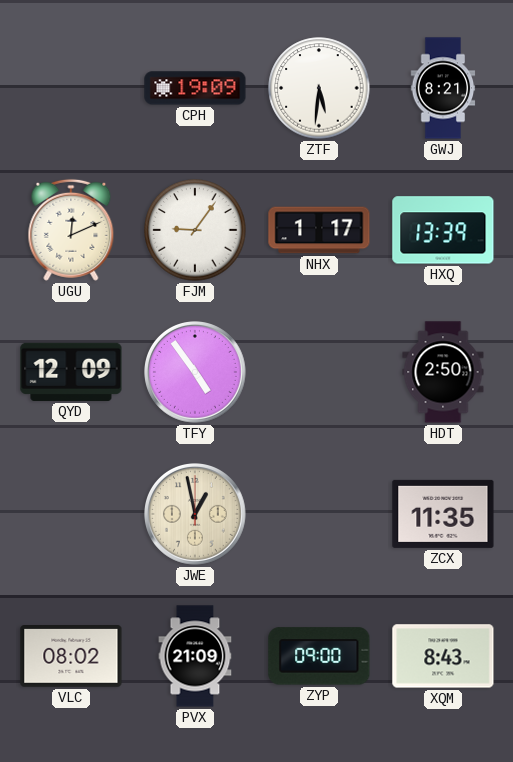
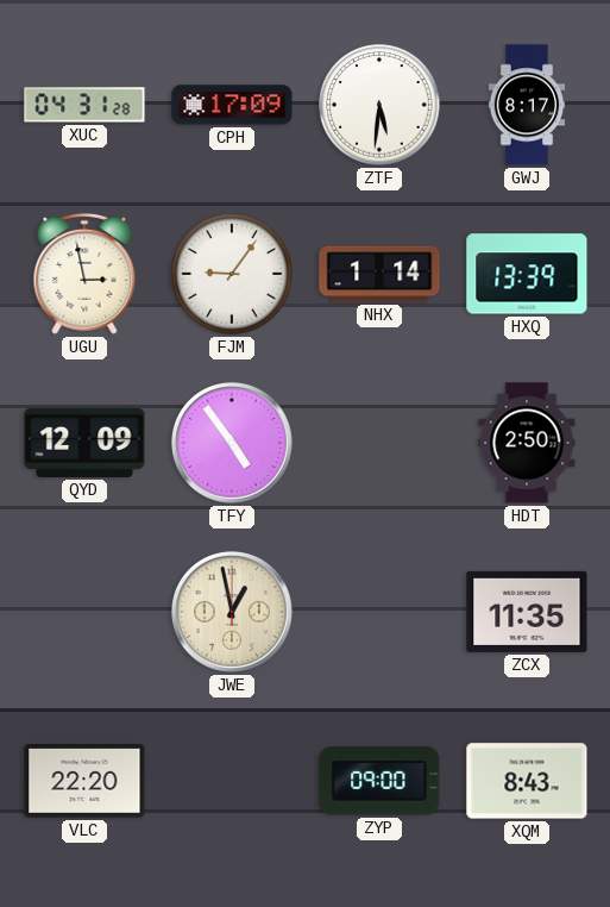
XUC: none -> 04:31
CPH: 19:09 -> 17:09
GWJ: 8:21 -> 8:17
UGU: 12:11 -> 2:58
NHX: 1:17 -> 1:14
VLC: 08:02 -> 22:20
PVX: 21:09 -> none
